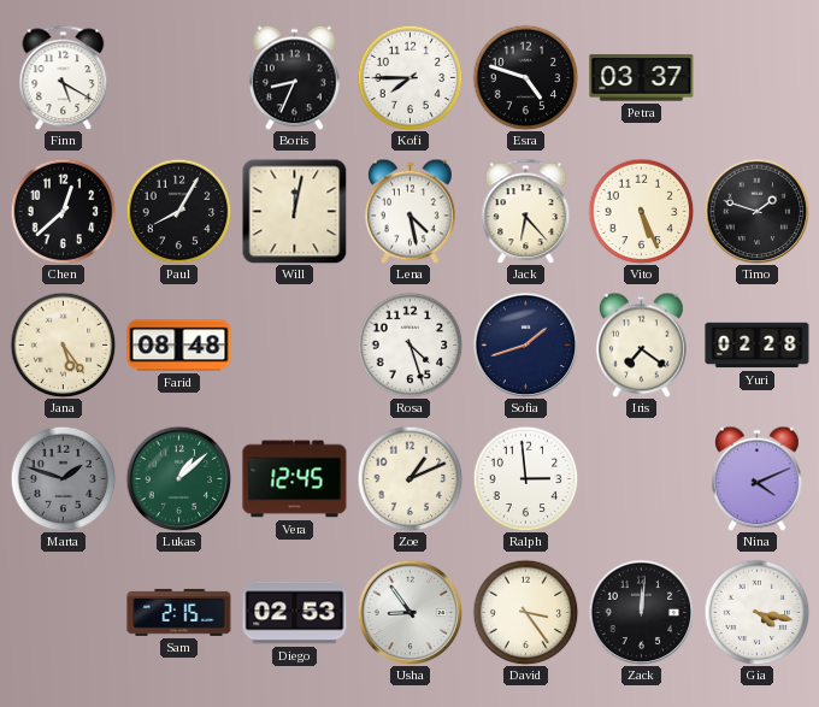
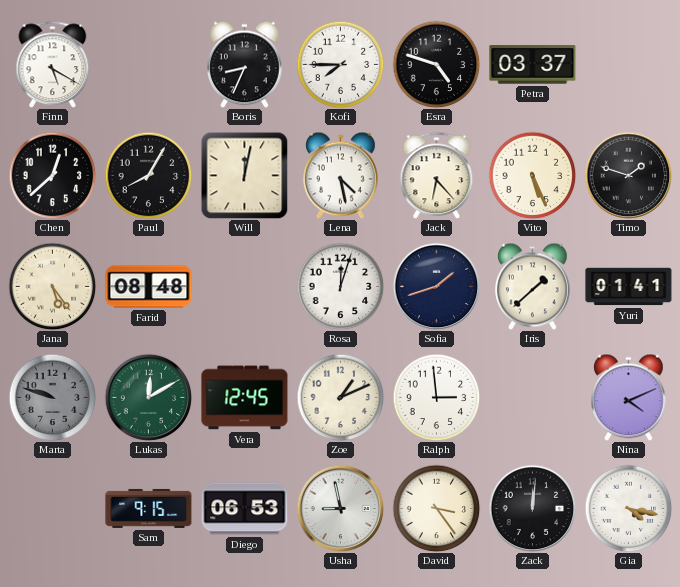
Rosa: 4:27 -> 12:03
Iris: 7:21 -> 1:38
Yuri: 02:28 -> 01:41
Marta: 1:48 -> 9:48
Lukas: 1:08 -> 12:10
Sam: 2:15 -> 9:15
Diego: 02:53 -> 06:53
Usha: 8:54 -> 8:58
